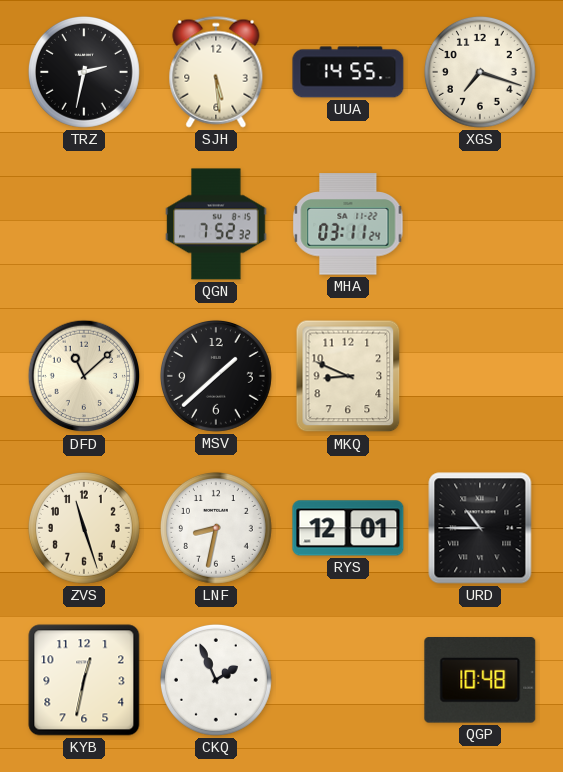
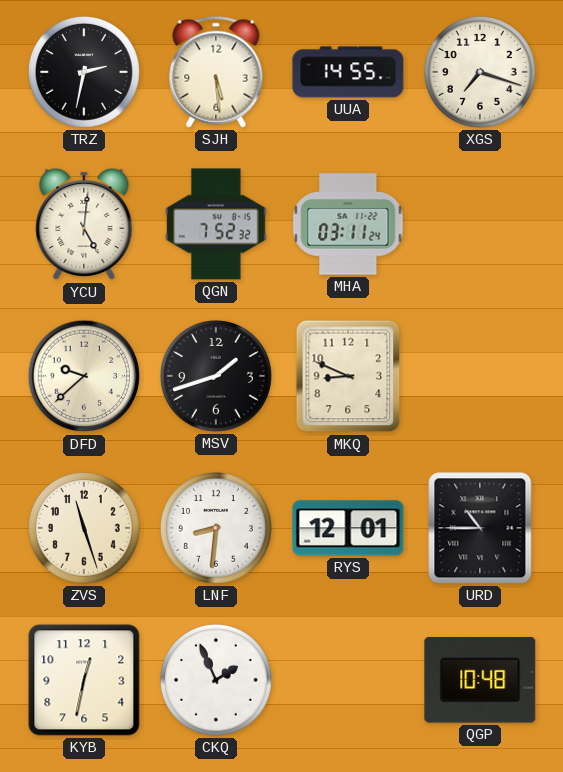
YCU: none -> 5:01
DFD: 11:08 -> 9:38
MSV: 1:38 -> 1:42
LNF: 8:32 -> 8:31
